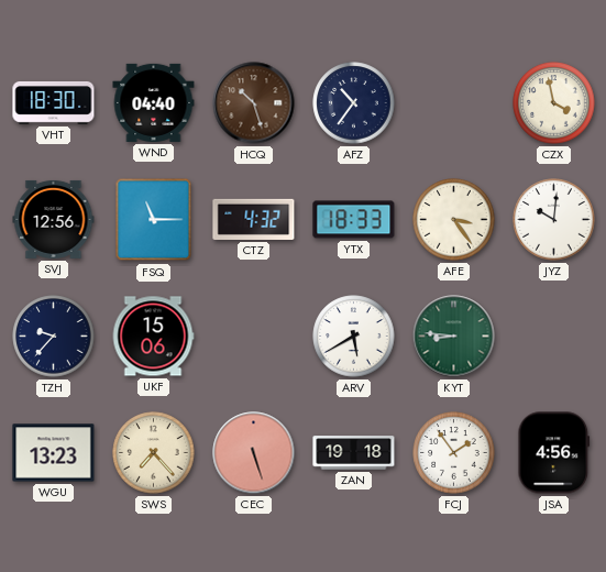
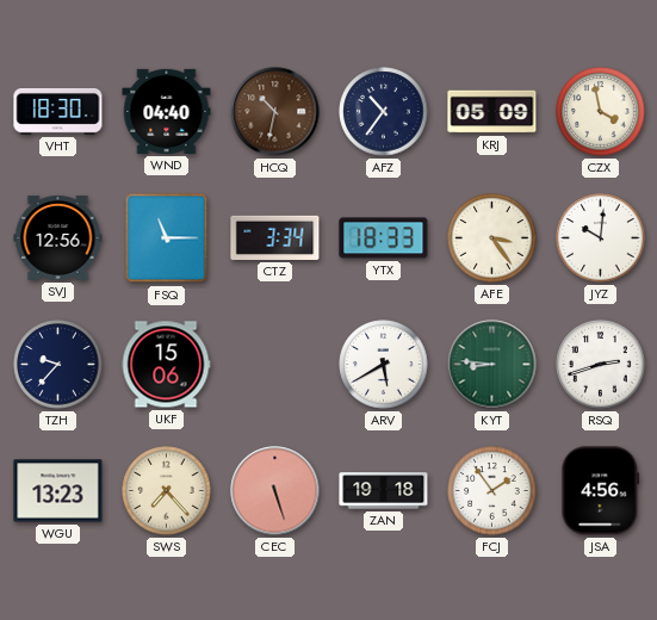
HCQ: 10:27 -> 10:32
KRJ: none -> 05:09
CTZ: 4:32 -> 3:34
RSQ: none -> 2:42
